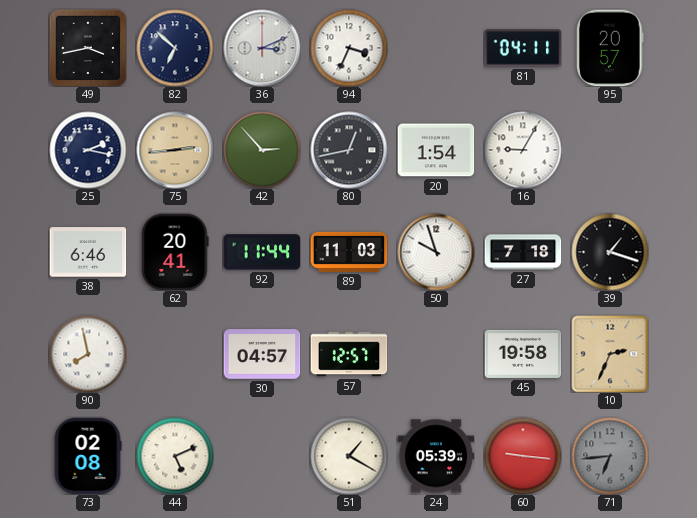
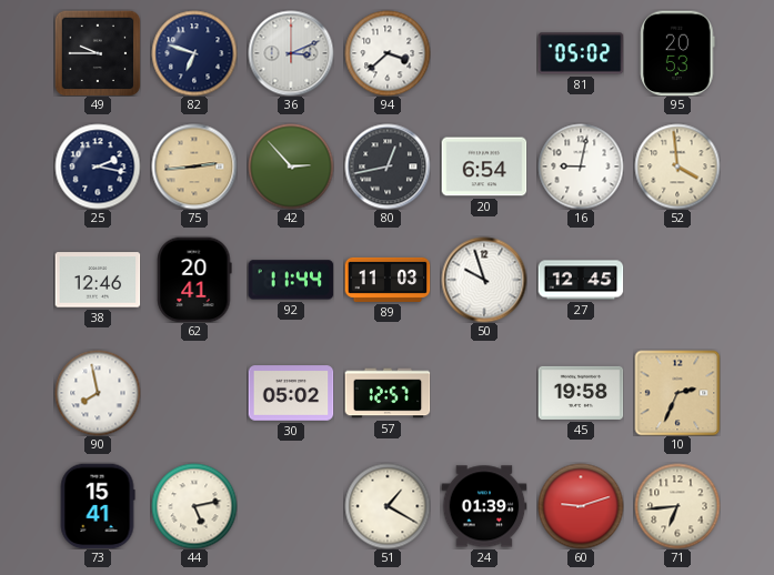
49: 3:43 -> 9:45
82: 6:52 -> 6:48
94: 3:34 -> 3:38
81: 04:11 -> 05:02
95: 20:57 -> 20:53
20: 1:54 -> 6:54
16: 9:05 -> 9:02
52: none -> 3:59
38: 6:46 -> 12:46
27: 7:18 -> 12:45
39: 1:18 -> none
30: 04:57 -> 05:02
73: 02:08 -> 15:41
44: 5:11 -> 5:13
24: 05:39 -> 01:39
60: 9:16 -> 9:12
71 dial: grey -> cream
